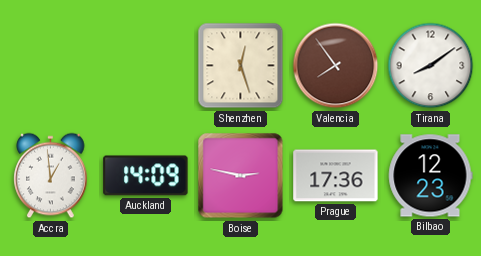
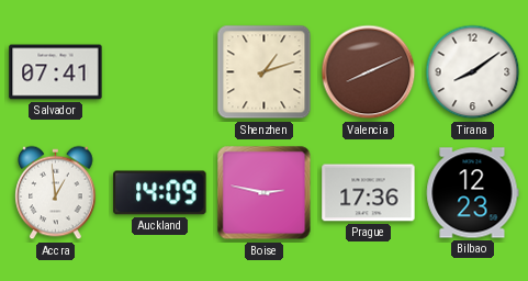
Salvador: none -> 07:41
Shenzhen: 12:27 -> 1:12
Valencia: 7:54 -> 8:11
